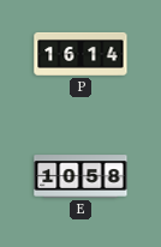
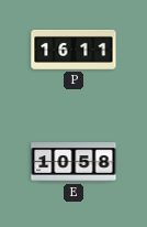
P: 16:14 -> 16:11
